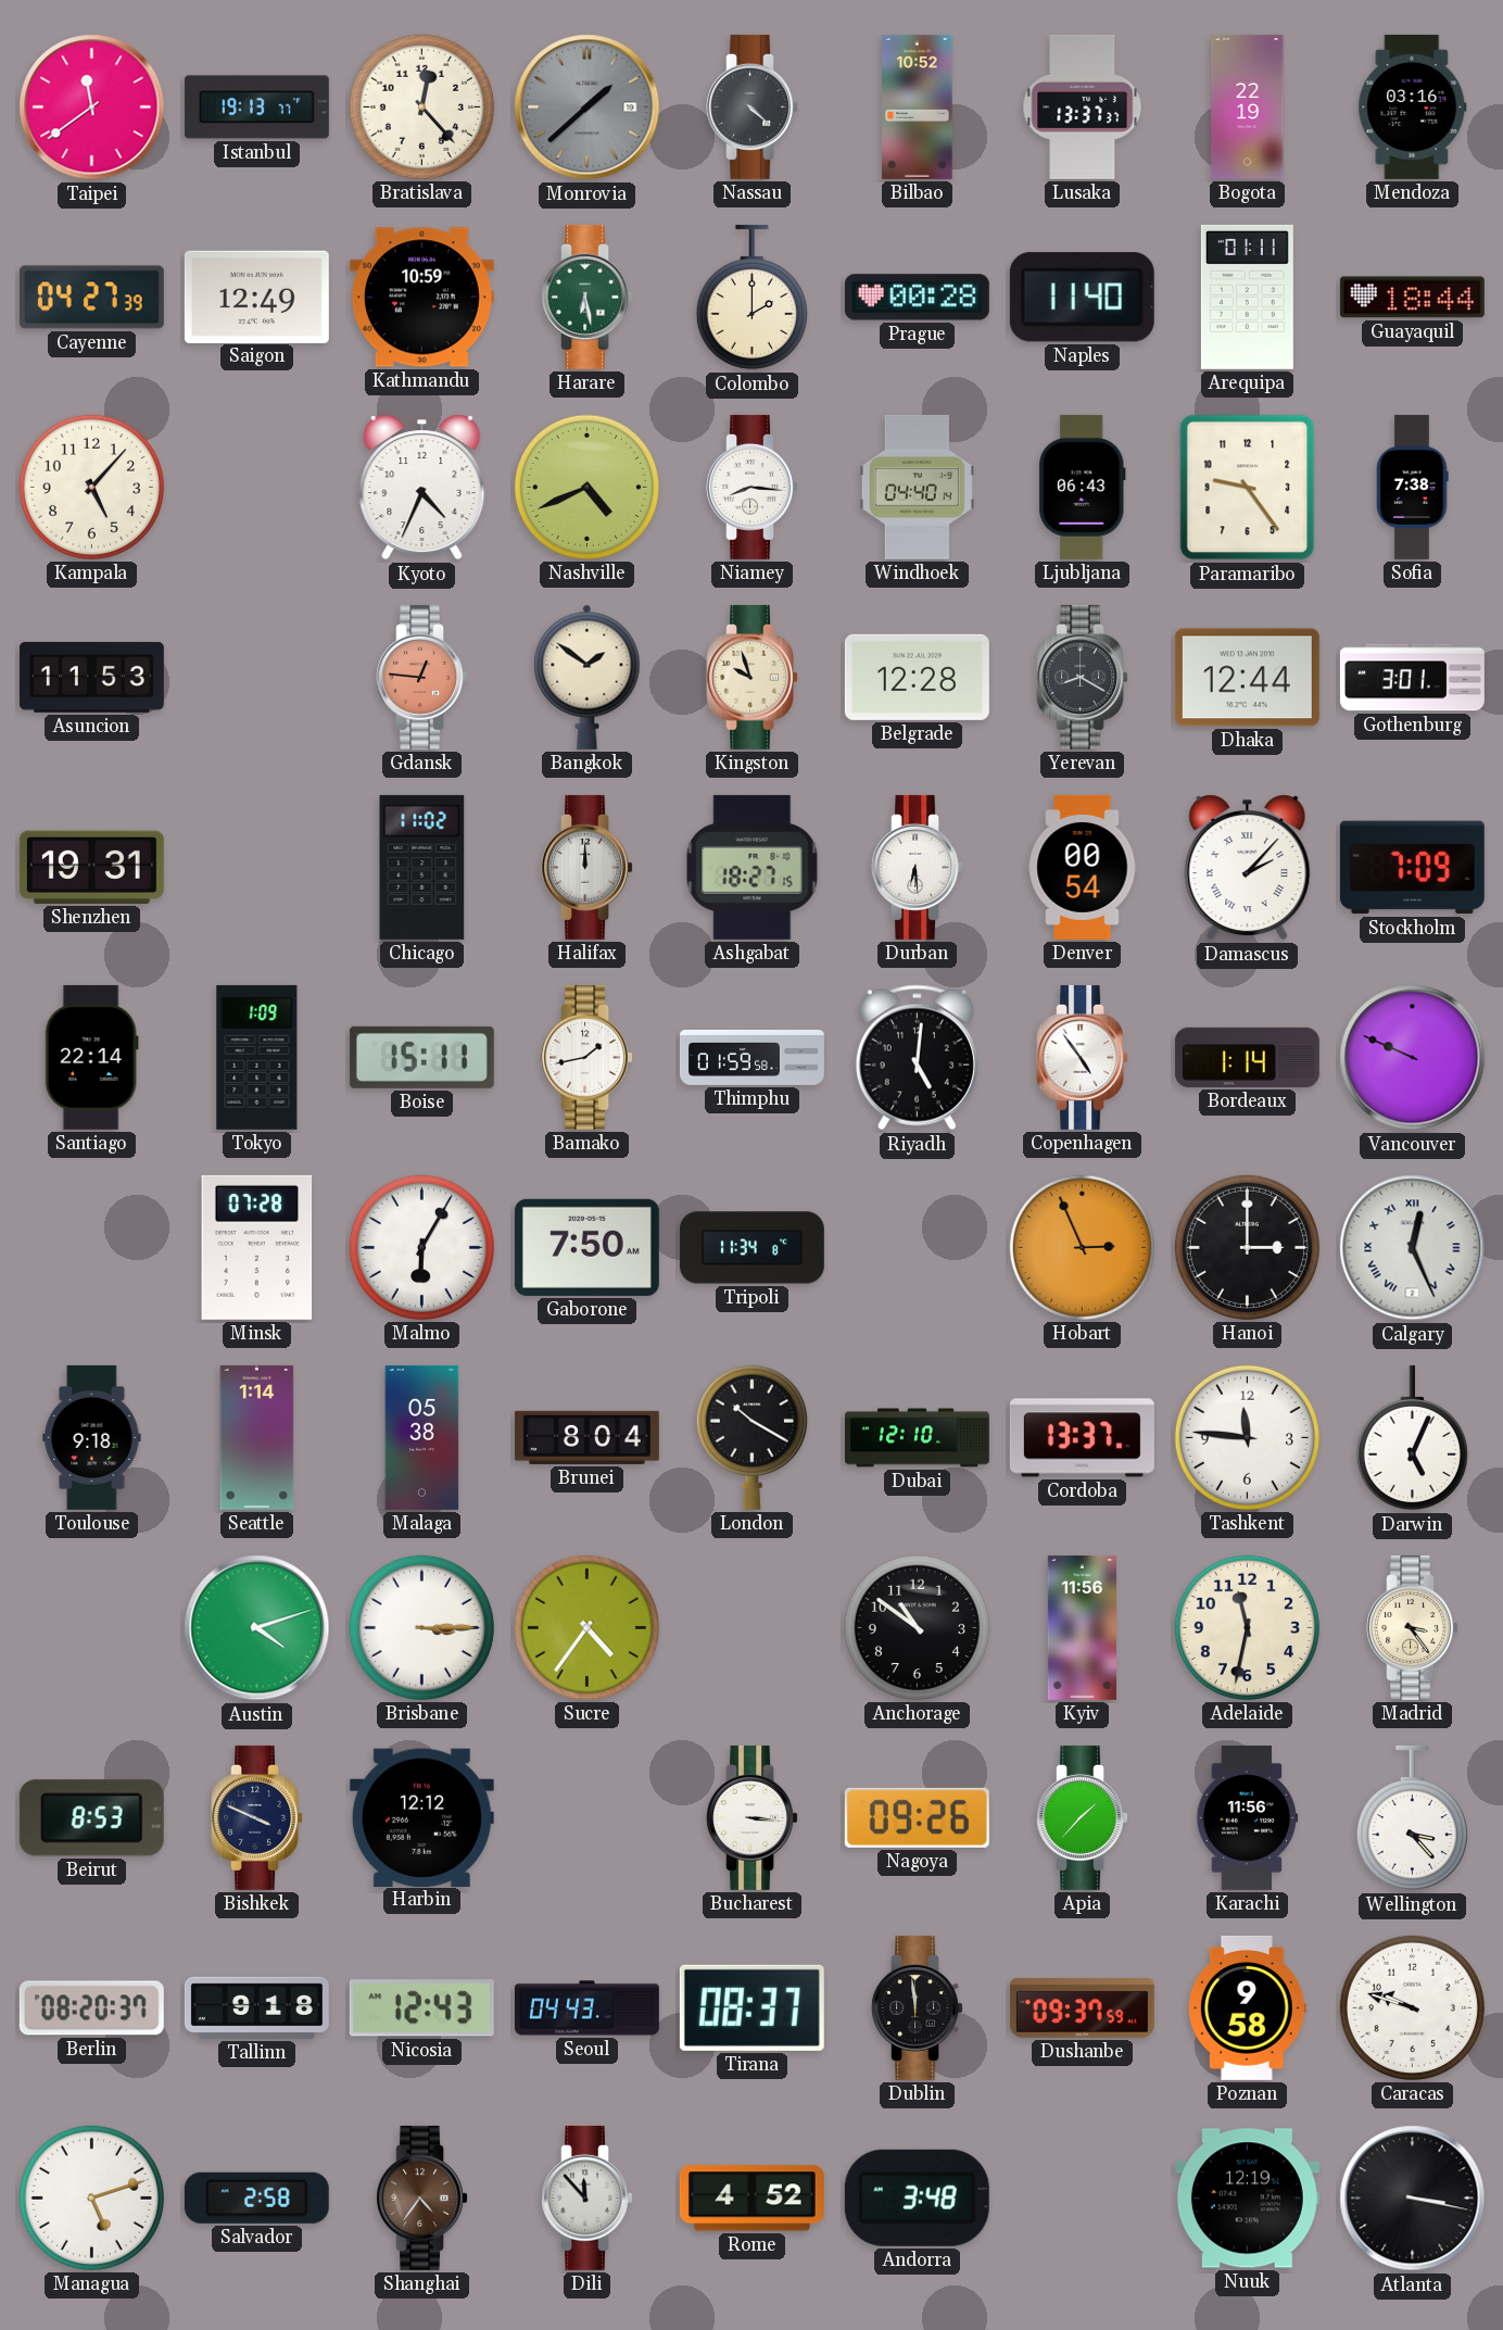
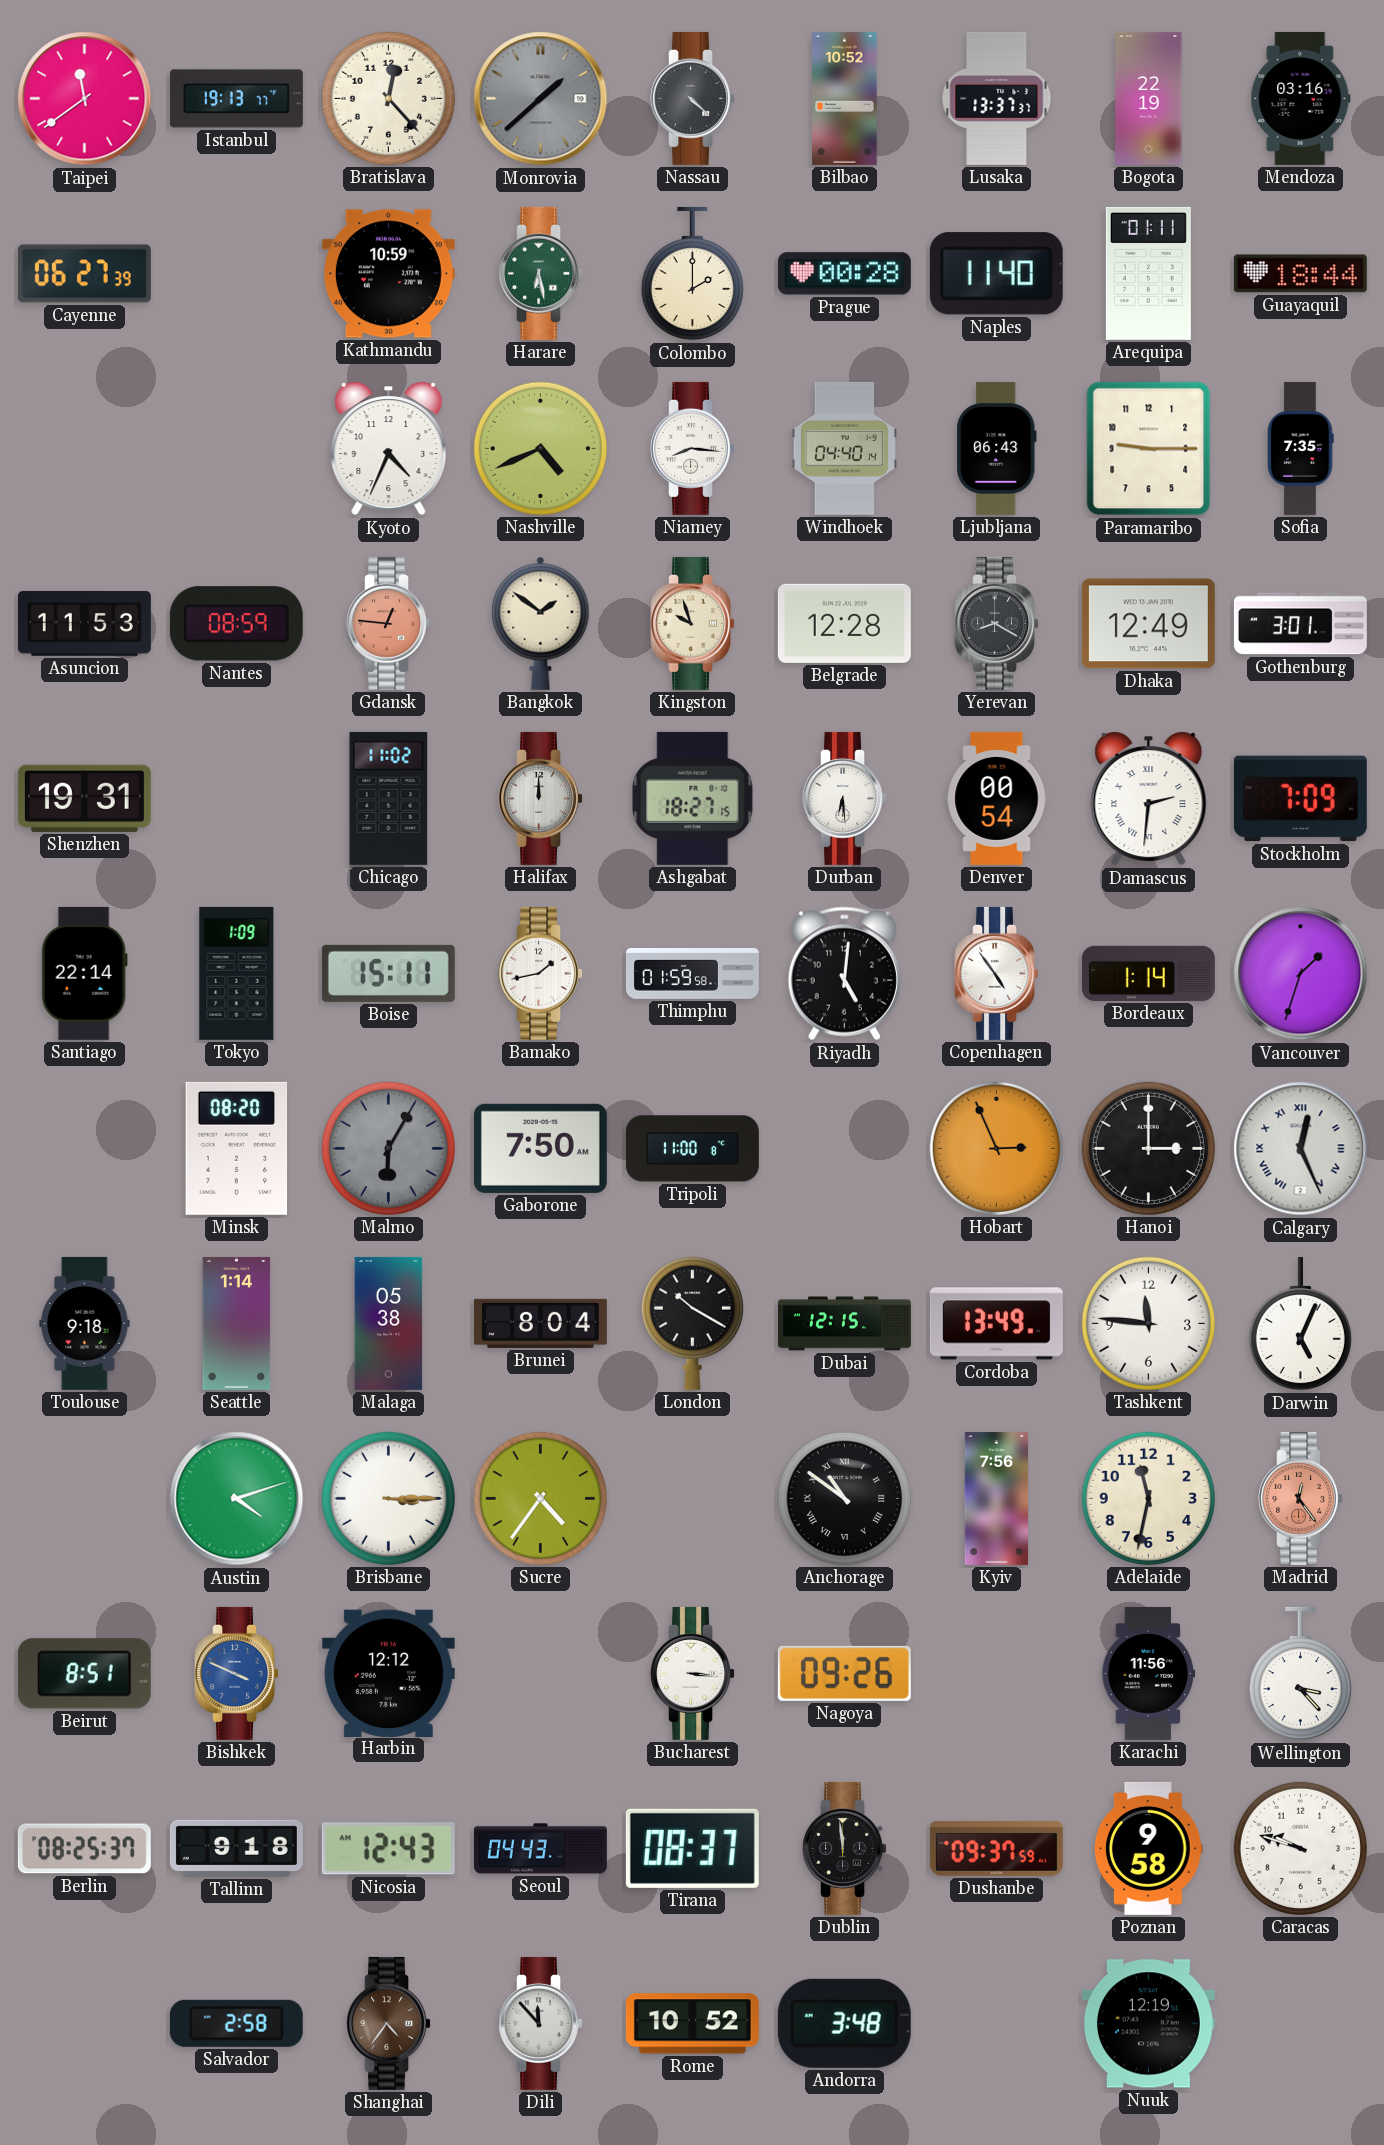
Cayenne: 04:27 -> 06:27
Saigon: 12:49 -> none
Kampala: 5:07 -> none
Paramaribo: 9:24 -> 9:15
Sofia: 7:38 -> 7:35
Nantes: none -> 08:59
Dhaka: 12:44 -> 12:49
Damascus: 2:07 -> 2:31
Vancouver: 9:49 -> 1:33
Minsk: 07:28 -> 08:20
Malmo dial: white -> grey
Tripoli: 11:34 -> 11:00
Dubai: 12:10 -> 12:15
Cordoba: 13:37 -> 13:49
Anchorage numerals: Arabic -> Roman
Kyiv: 11:56 -> 7:56
Madrid: 3:24 -> 12:24
Madrid dial: cream -> salmon
Beirut: 8:53 -> 8:51
Bishkek dial: navy -> blue
Apia: 1:37 -> none
Berlin: 08:20 -> 08:25
Managua: 5:12 -> none
Rome: 4:52 -> 10:52
Atlanta: 3:17 -> none
